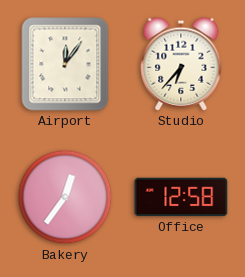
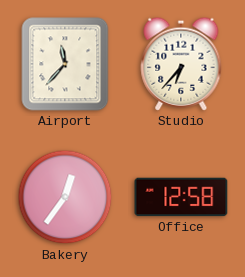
Airport: 12:06 -> 11:37
